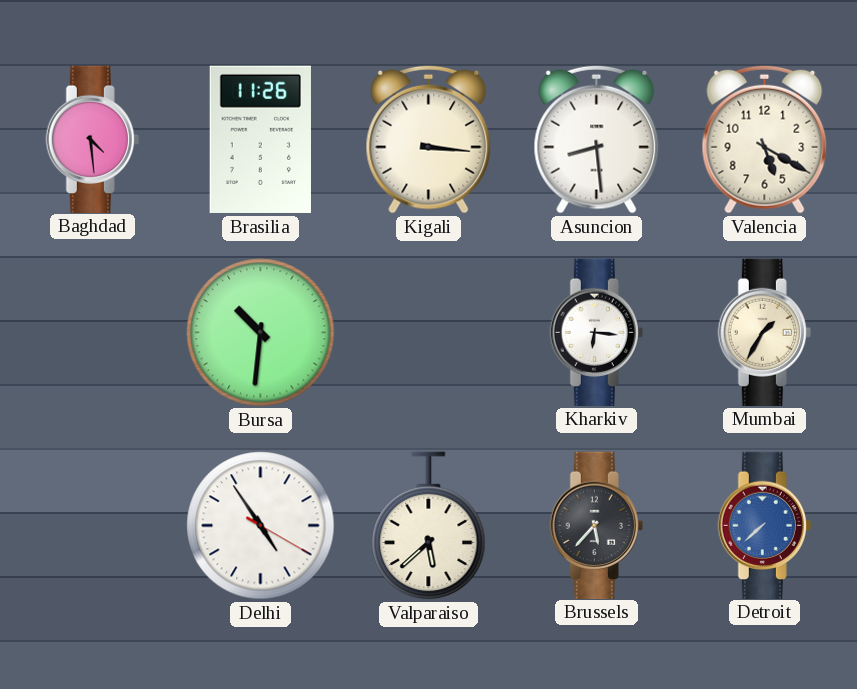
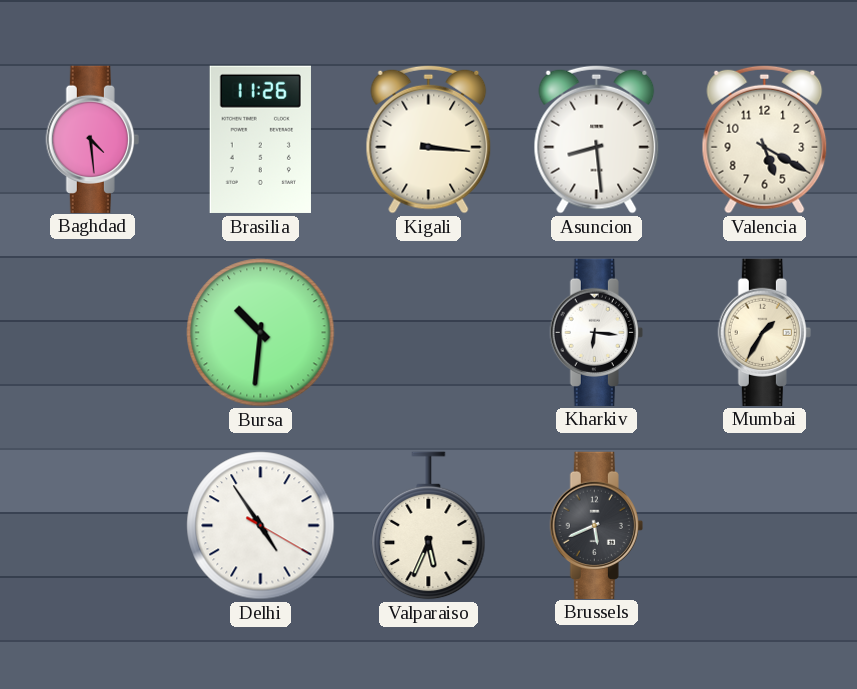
Valparaiso: 5:38 -> 5:34
Brussels: 5:37 -> 5:41
Detroit: 7:38 -> none
